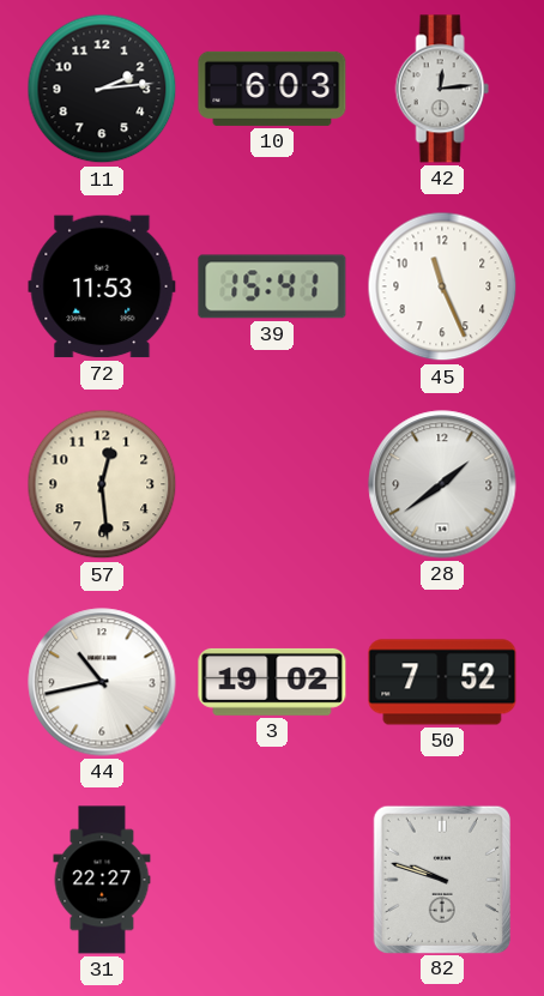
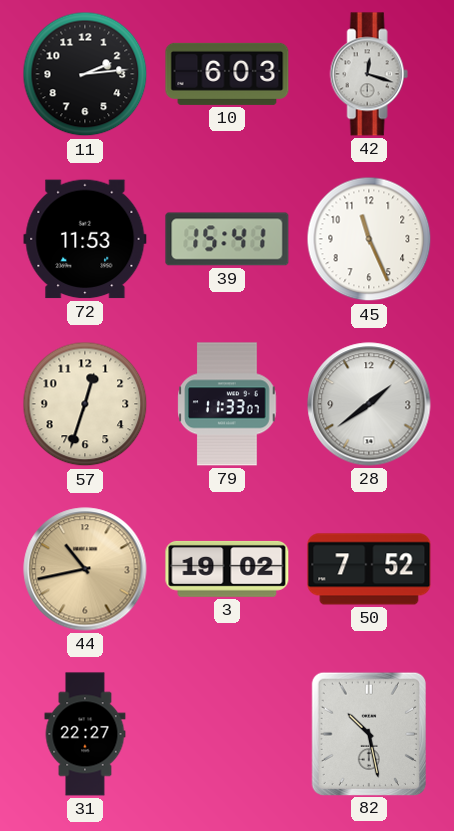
42: 12:14 -> 12:18
57: 12:29 -> 12:33
79: none -> 11:33
44 dial: white -> champagne
82: 9:48 -> 10:28
